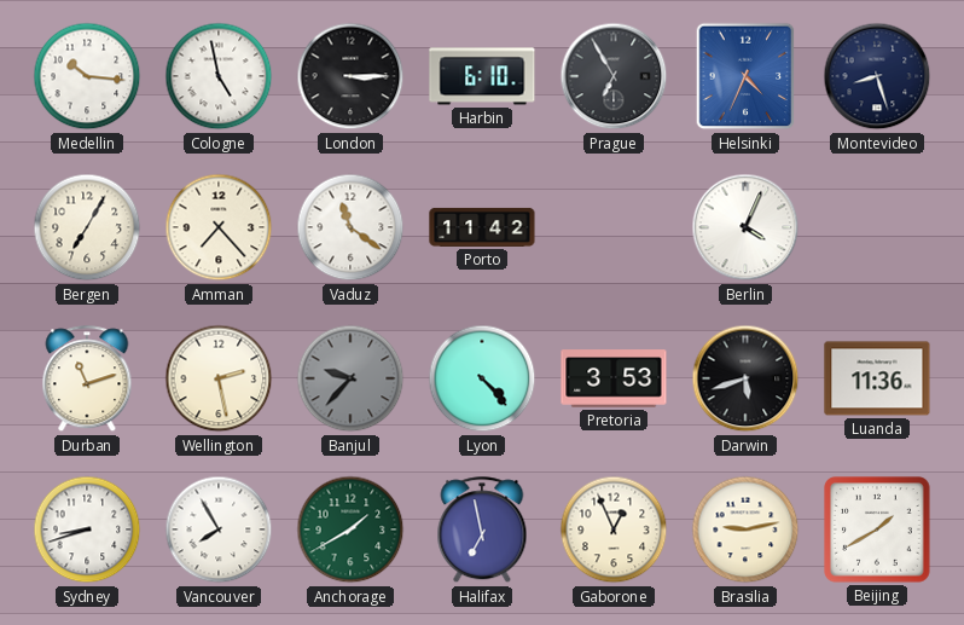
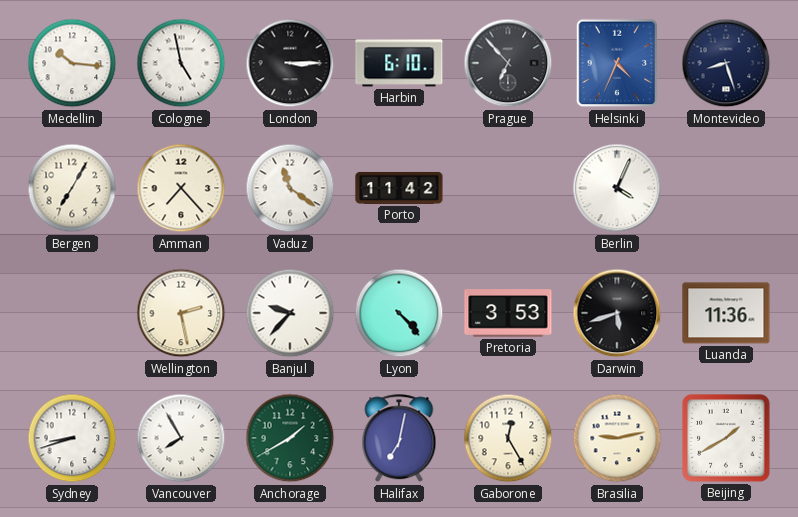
Prague: 6:55 -> 6:53
Durban: 11:12 -> none
Banjul dial: grey -> white
Halifax: 6:58 -> 7:02
Gaborone: 12:56 -> 12:25
